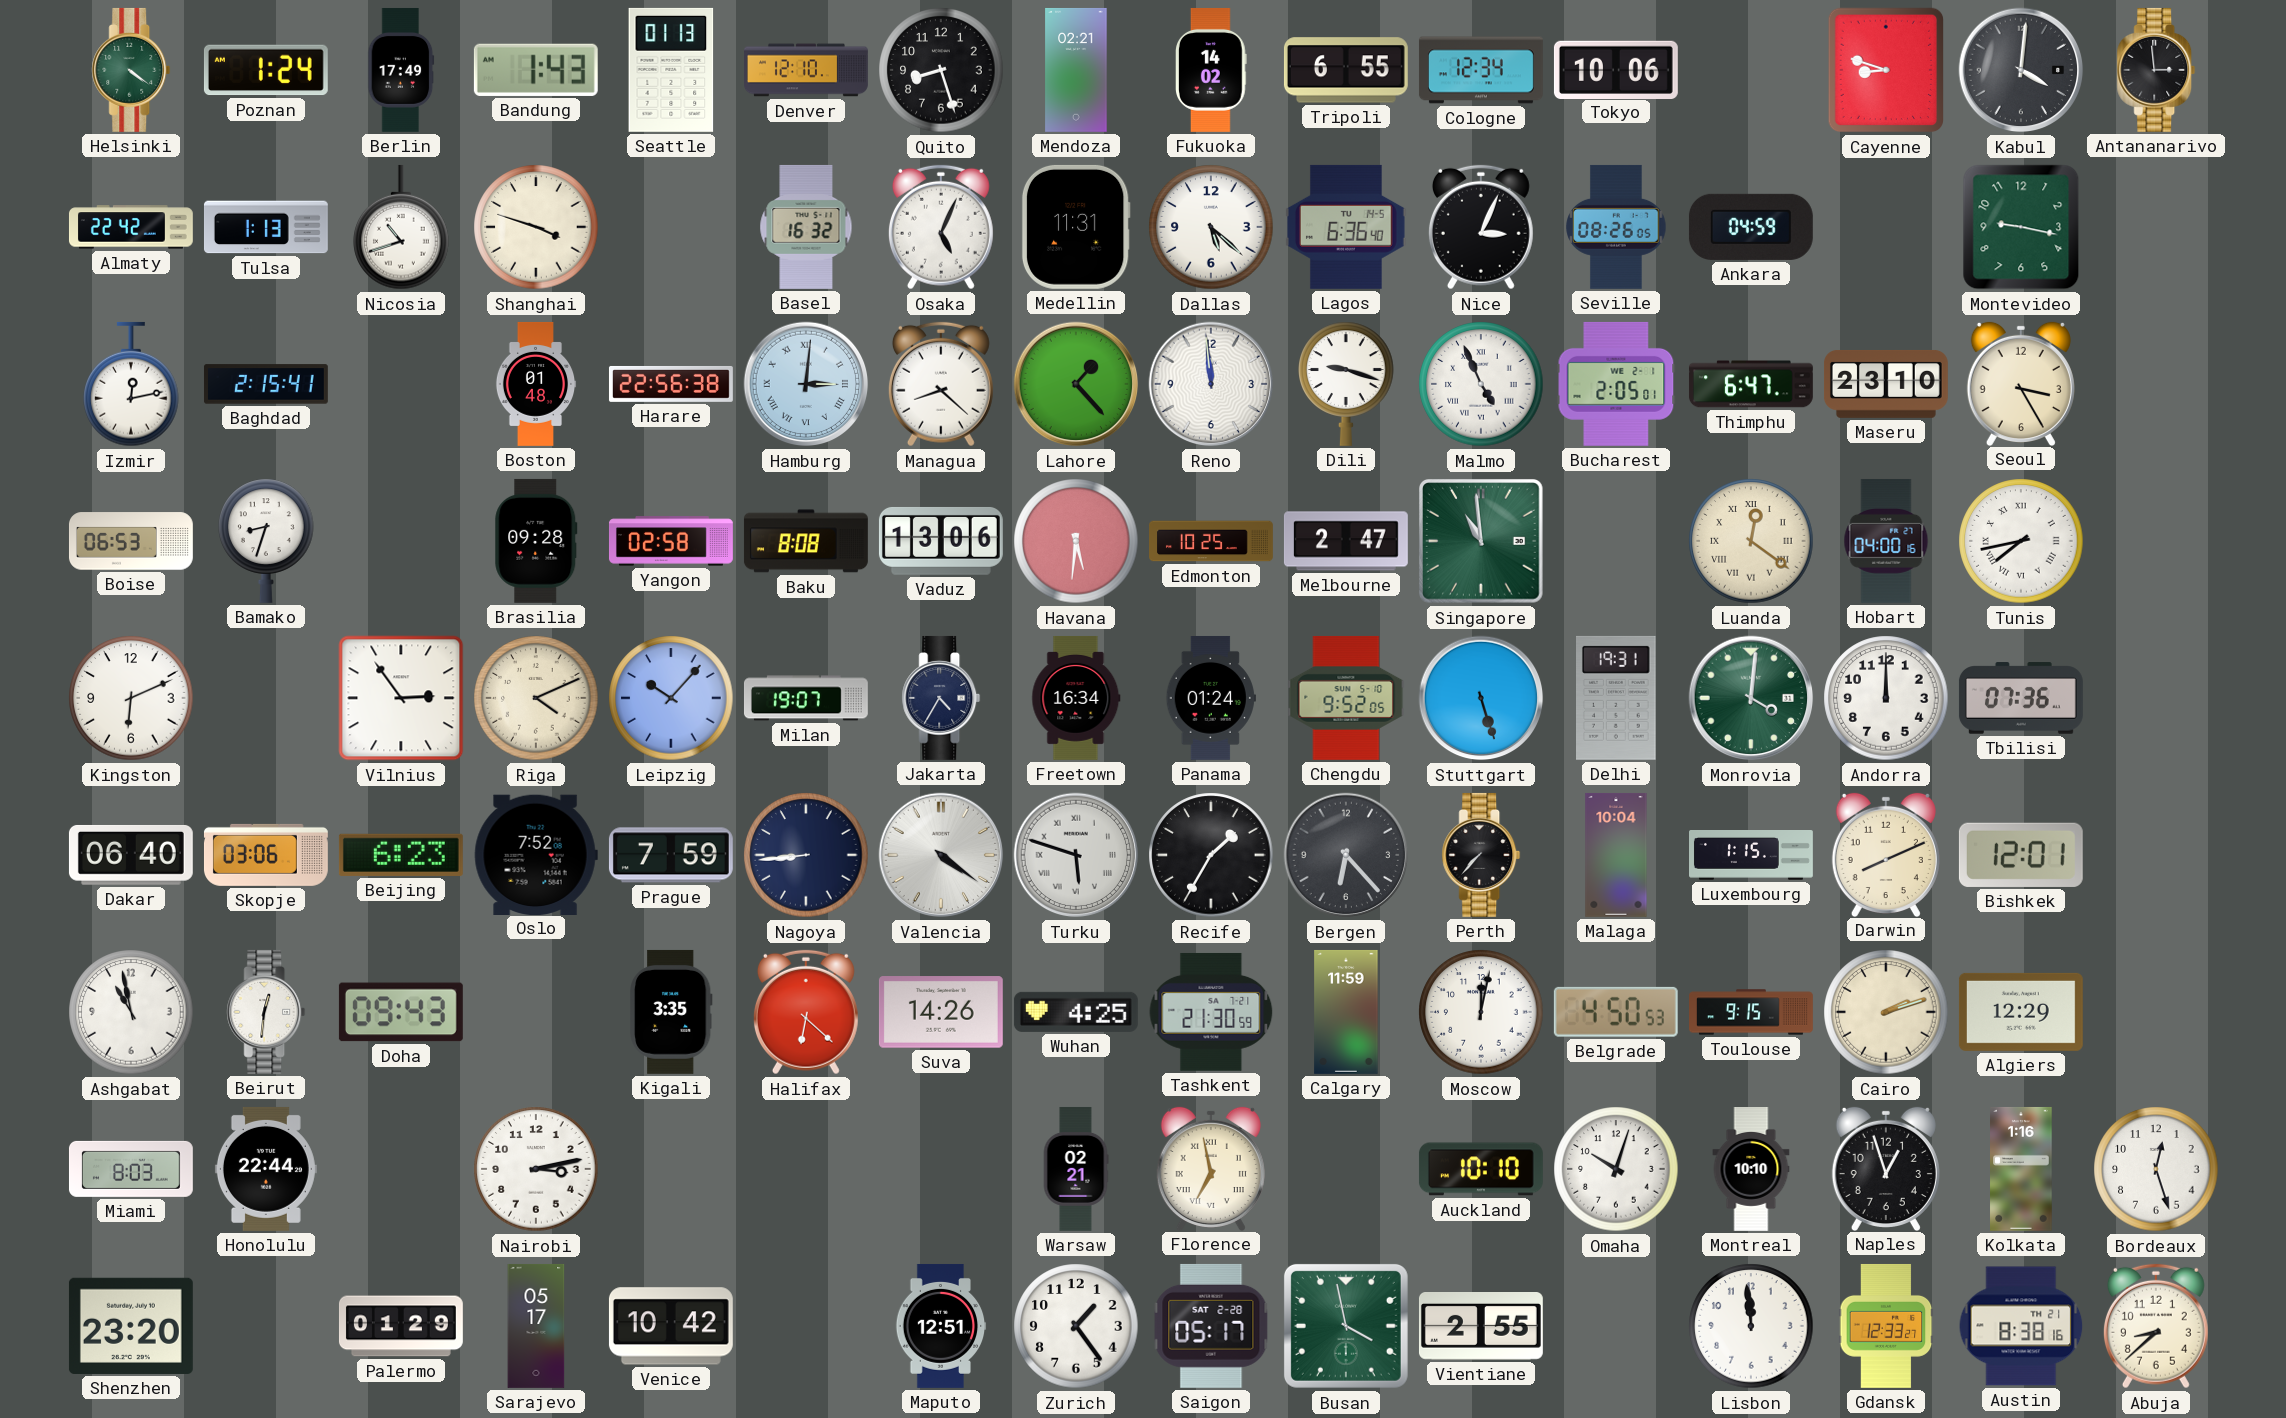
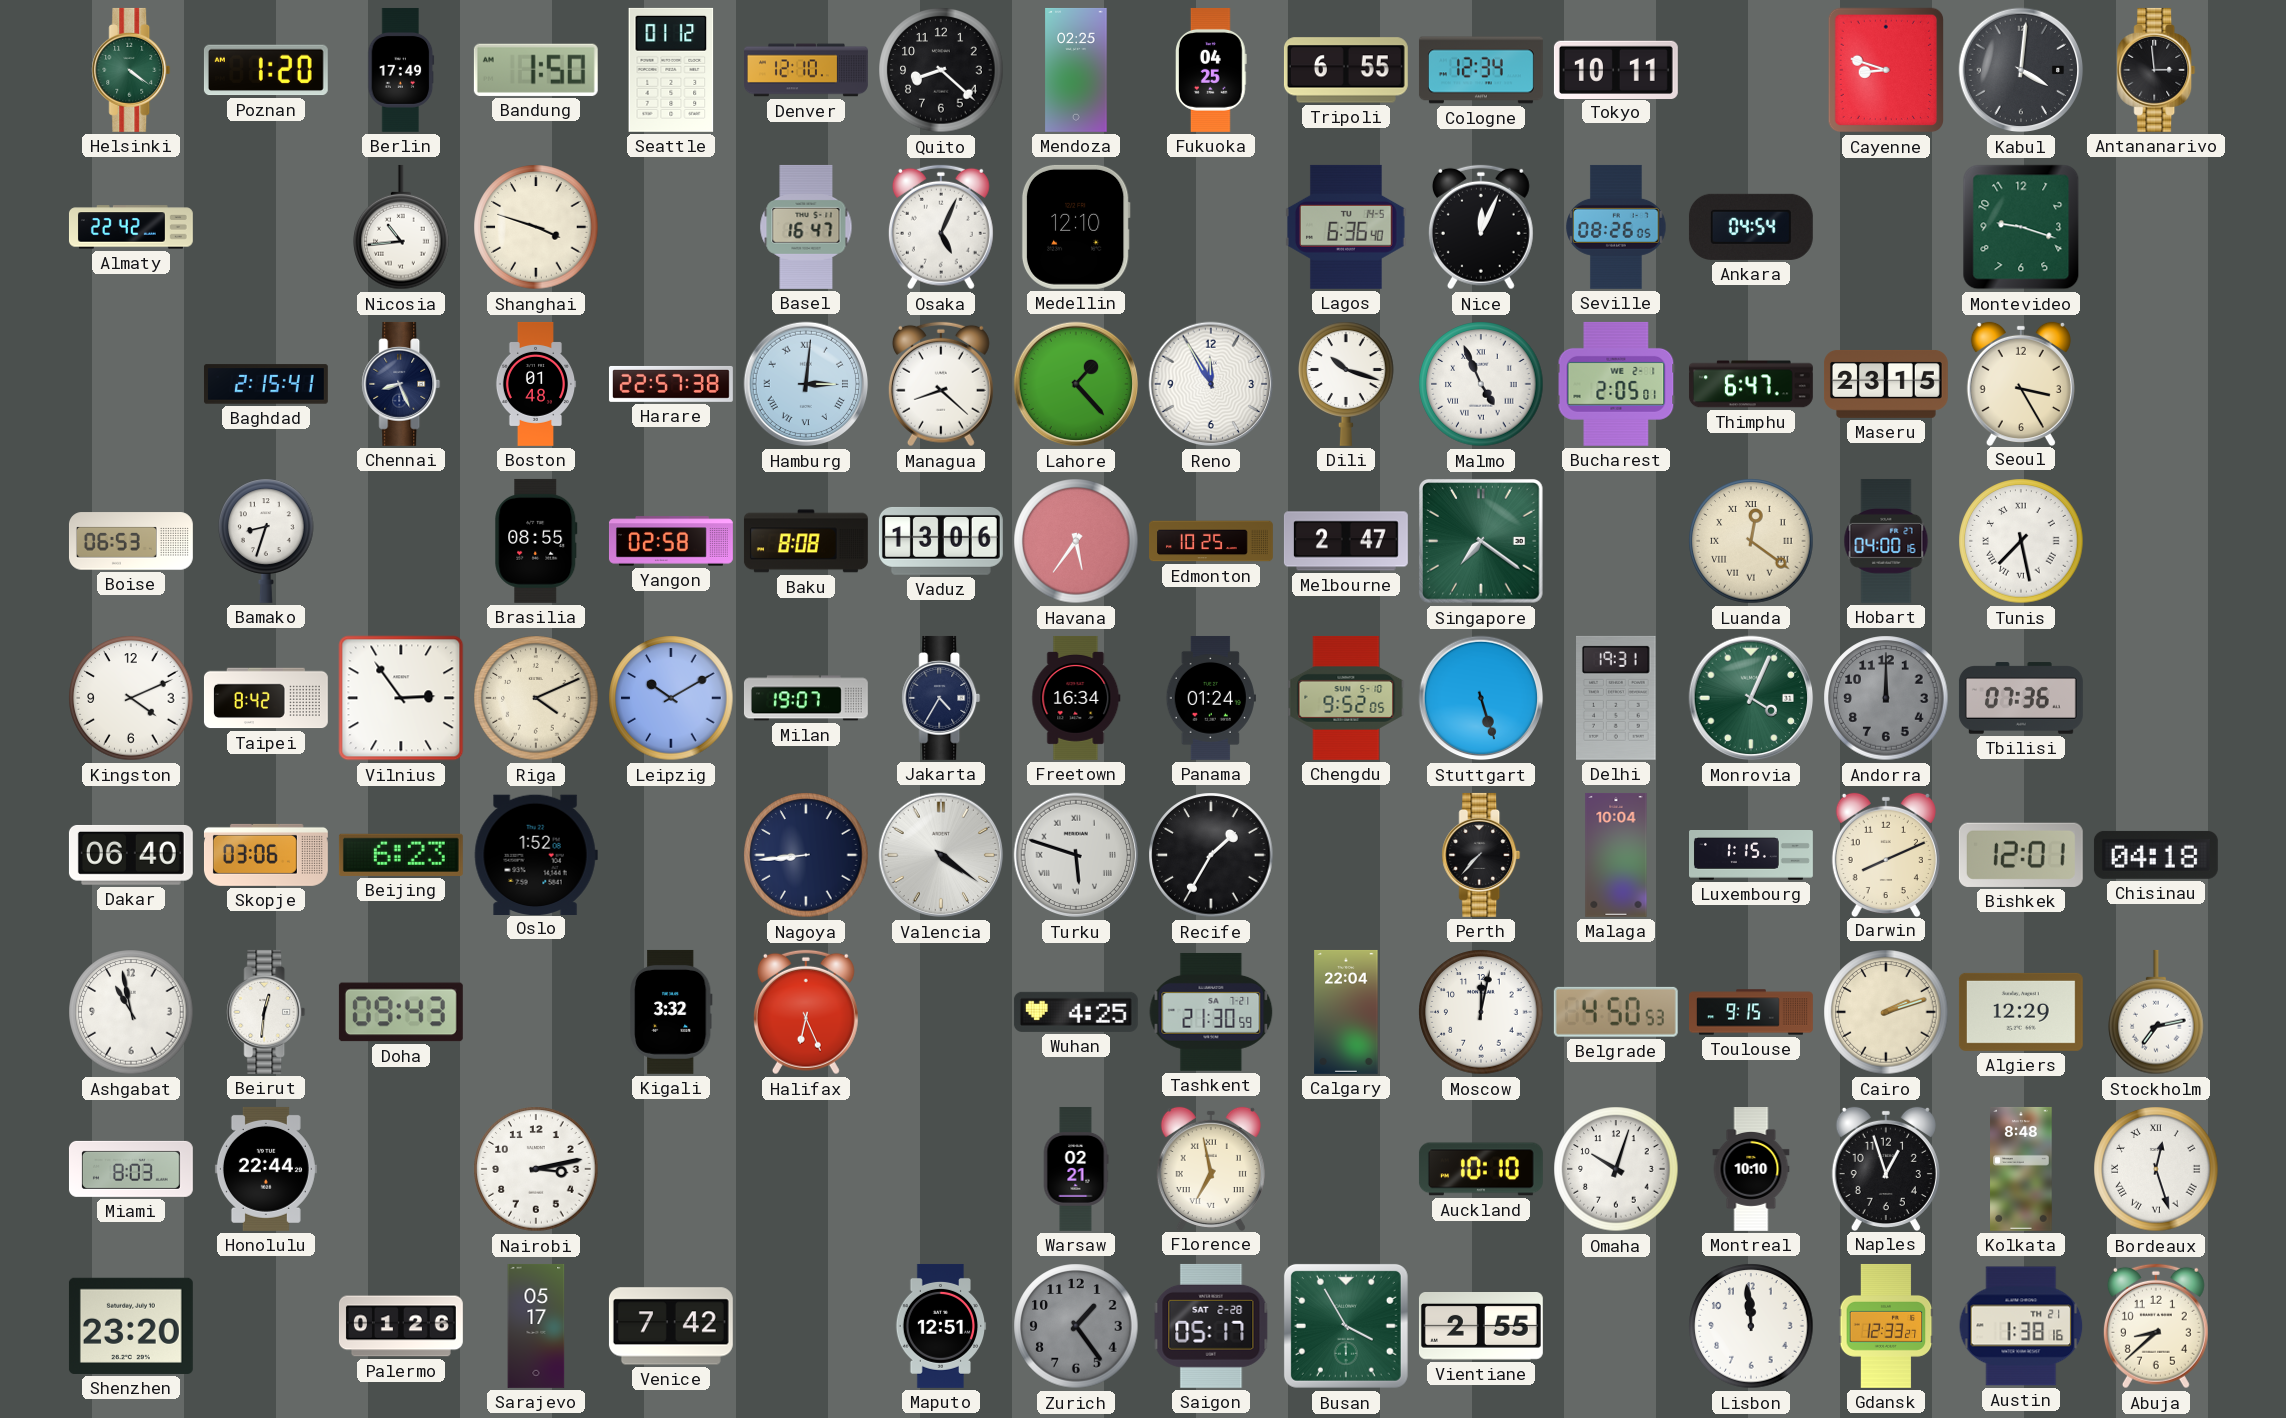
Poznan: 1:24 -> 1:20
Bandung: 1:43 -> 1:50
Seattle: 01:13 -> 01:12
Quito: 8:27 -> 8:22
Mendoza: 02:21 -> 02:25
Fukuoka: 14:02 -> 04:25
Tokyo: 10:06 -> 10:11
Tulsa: 1:13 -> none
Nicosia: 10:42 -> 10:44
Basel: 16:32 -> 16:47
Medellin: 11:31 -> 12:10
Dallas: 5:22 -> none
Nice: 3:04 -> 12:04
Ankara: 04:59 -> 04:54
Montevideo: 9:17 -> 9:18
Izmir: 12:13 -> none
Chennai: none -> 8:26
Harare: 22:56 -> 22:57
Reno: 11:59 -> 11:55
Dili: 9:18 -> 10:18
Maseru: 23:10 -> 23:15
Brasilia: 09:28 -> 08:55
Havana: 5:31 -> 5:36
Singapore: 10:59 -> 7:21
Tunis: 7:43 -> 7:28
Kingston: 6:11 -> 4:11
Taipei: none -> 8:42
Leipzig: 10:07 -> 10:10
Monrovia: 4:01 -> 4:04
Andorra dial: white -> grey
Oslo: 7:52 -> 1:52
Prague: 7:59 -> none
Bergen: 6:23 -> none
Chisinau: none -> 04:18
Kigali: 3:35 -> 3:32
Halifax: 6:22 -> 6:26
Suva: 14:26 -> none
Calgary: 11:59 -> 22:04
Stockholm: none -> 7:13
Kolkata: 1:16 -> 8:48
Bordeaux numerals: Arabic -> Roman
Palermo: 01:29 -> 01:26
Venice: 10:42 -> 7:42
Zurich dial: white -> grey
Busan: 3:58 -> 3:55
Austin: 8:38 -> 1:38
